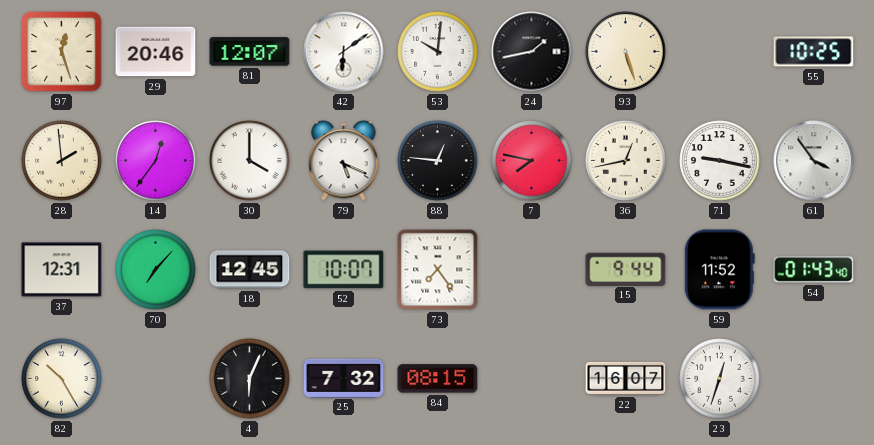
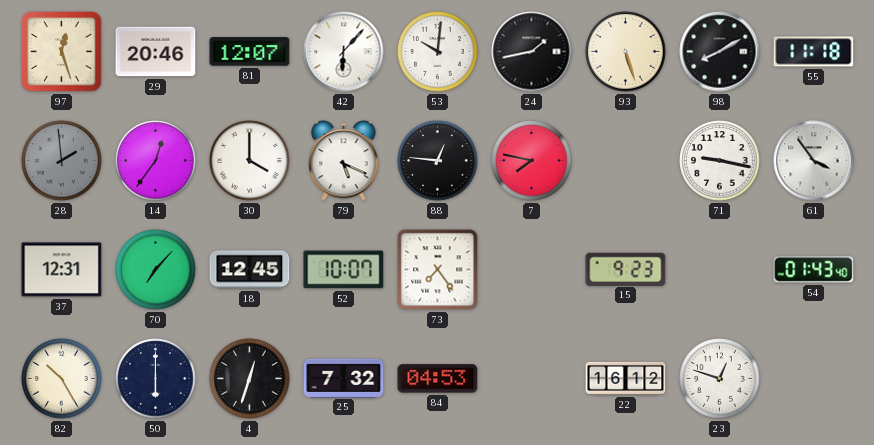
42: 6:09 -> 6:07
98: none -> 8:10
55: 10:25 -> 11:18
28 dial: cream -> grey
36: 12:43 -> none
15: 9:44 -> 9:23
59: 11:52 -> none
50: none -> 6:00
4: 6:04 -> 12:33
84: 08:15 -> 04:53
22: 16:07 -> 16:12
23: 12:33 -> 12:48
